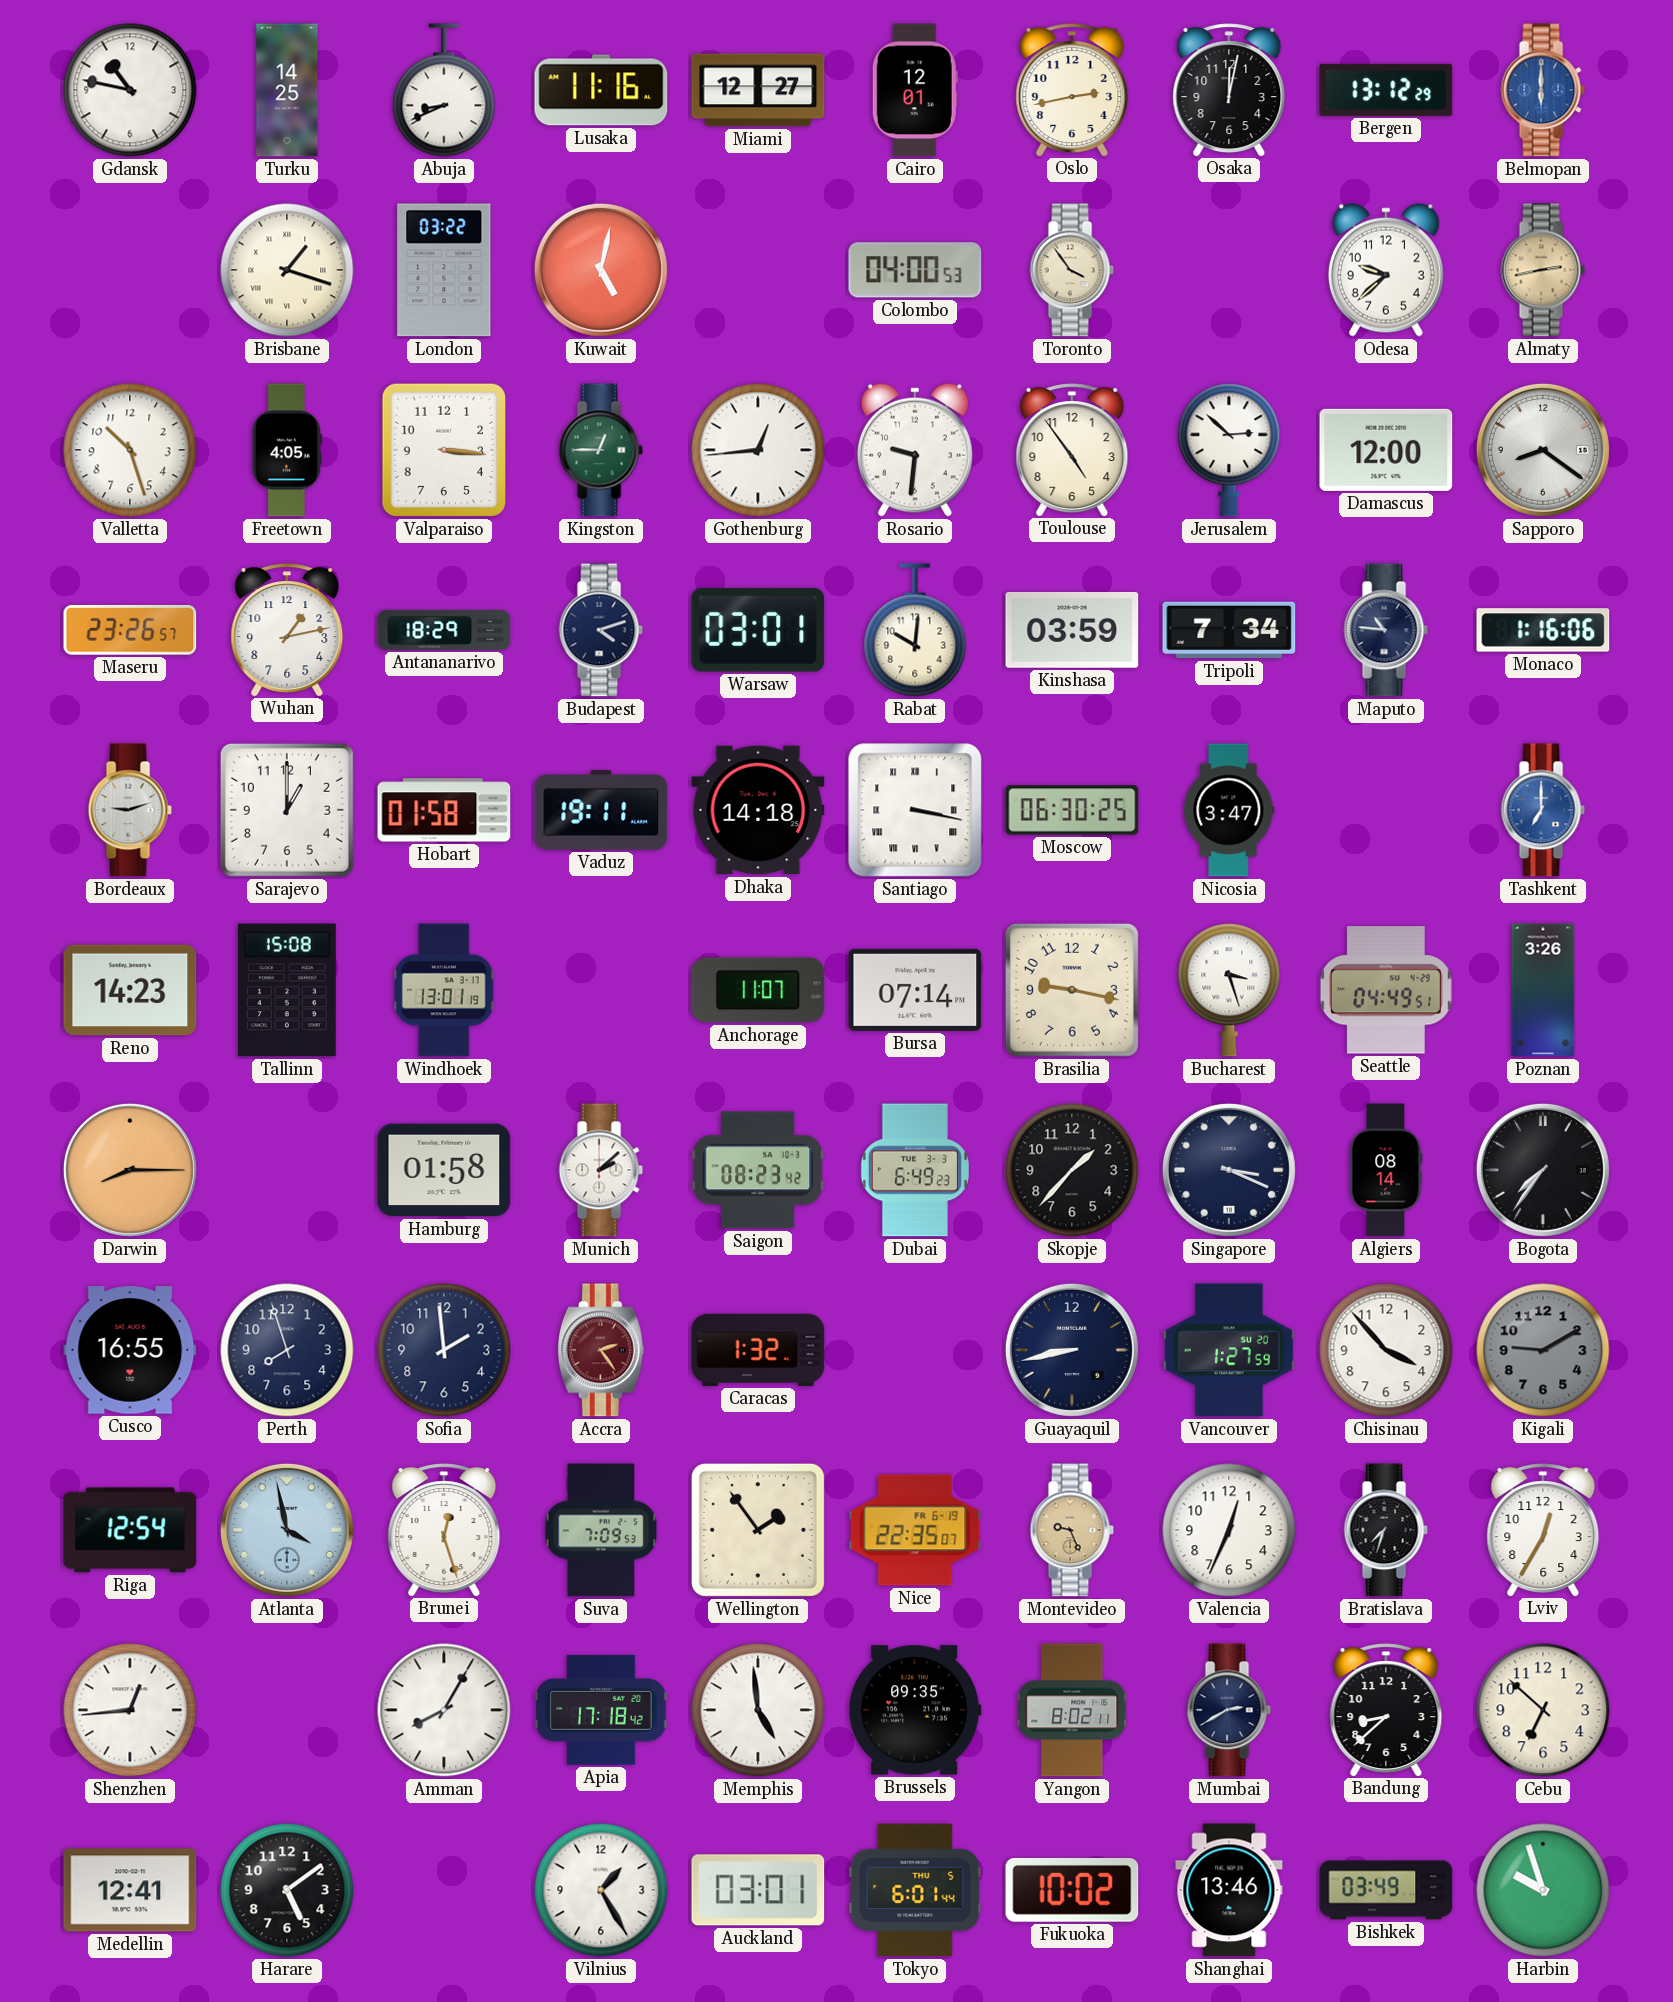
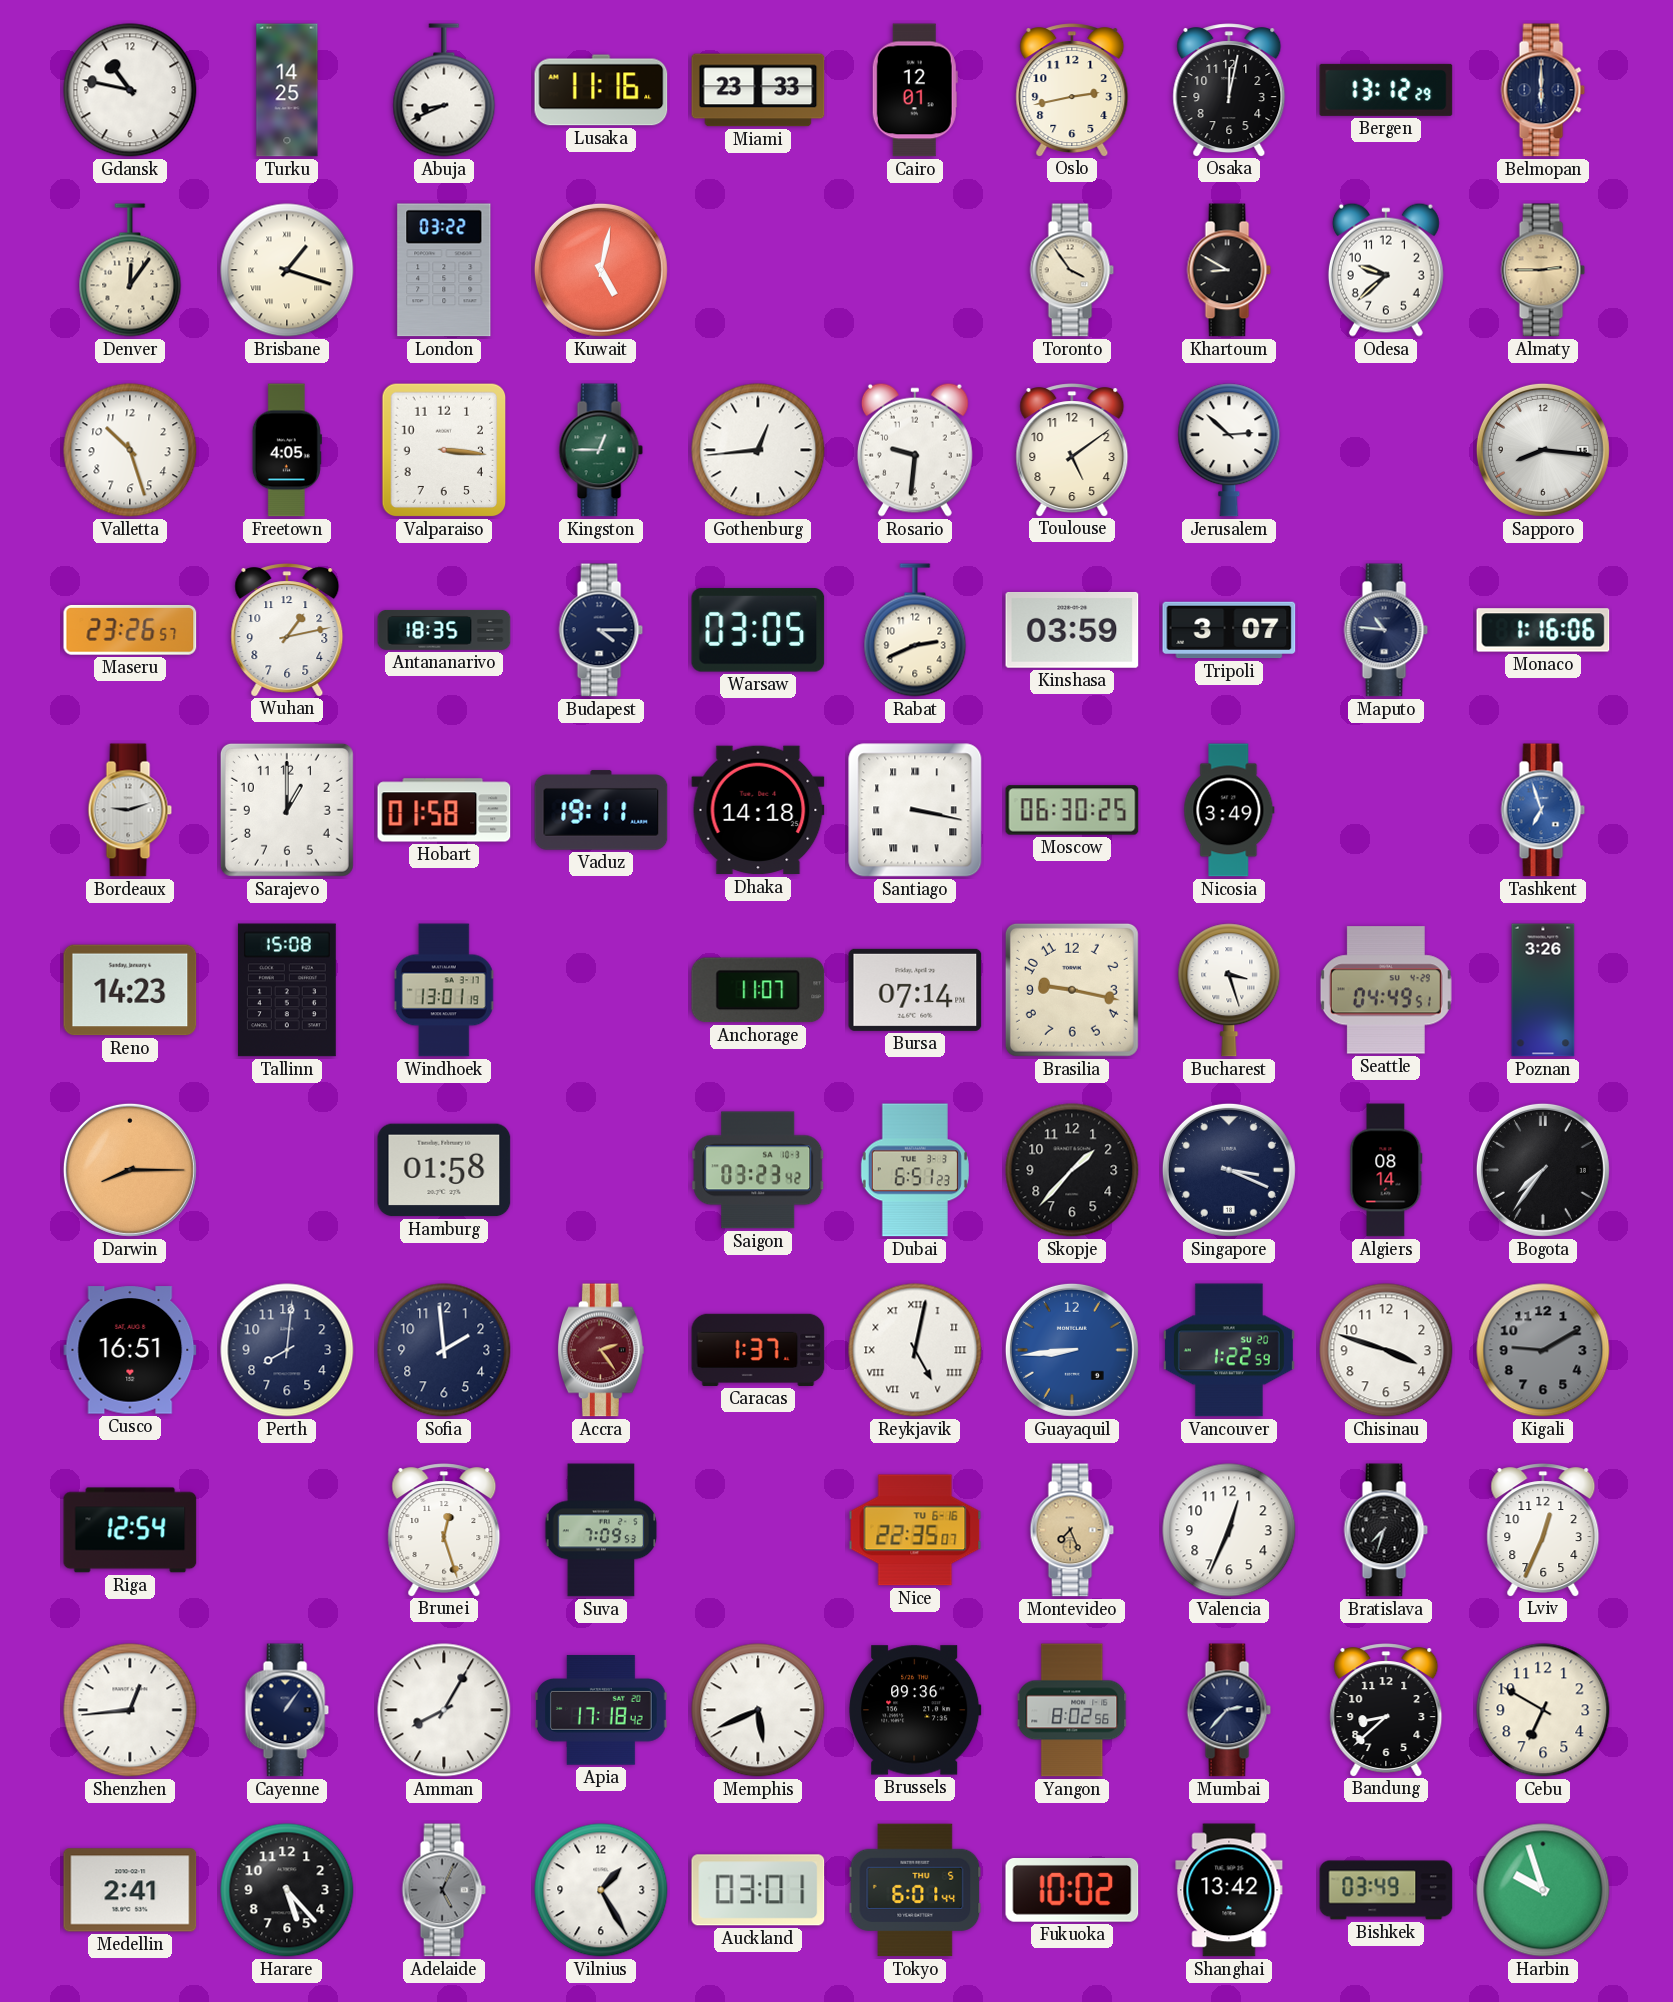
Miami: 12:27 -> 23:33
Belmopan dial: blue -> navy
Denver: none -> 12:06
Colombo: 04:00 -> none
Khartoum: none -> 8:50
Almaty: 2:43 -> 2:45
Toulouse: 4:54 -> 5:09
Damascus: 12:00 -> none
Sapporo: 8:21 -> 8:16
Antananarivo: 18:29 -> 18:35
Budapest: 4:12 -> 4:15
Warsaw: 03:01 -> 03:05
Rabat: 10:01 -> 2:41
Tripoli: 7:34 -> 3:07
Nicosia: 3:47 -> 3:49
Tashkent: 7:00 -> 6:57
Munich: 2:08 -> none
Saigon: 08:23 -> 03:23
Dubai: 6:49 -> 6:51
Cusco: 16:55 -> 16:51
Perth: 7:57 -> 8:01
Caracas: 1:32 -> 1:37
Reykjavik: none -> 5:02
Guayaquil: 8:43 -> 8:44
Guayaquil dial: navy -> blue
Vancouver: 1:27 -> 1:22
Chisinau: 3:53 -> 3:48
Atlanta: 3:58 -> none
Wellington: 1:54 -> none
Nice date: FR 6-19 -> TU 6-16
Montevideo: 9:26 -> 7:26
Lviv: 12:35 -> 12:34
Cayenne: none -> 1:06
Memphis: 4:59 -> 5:41
Brussels: 09:35 -> 09:36
Yangon: 8:02:11 -> 8:02:56
Mumbai: 2:40 -> 2:37
Cebu: 6:52 -> 6:50
Medellin: 12:41 -> 2:41
Harare: 5:09 -> 5:23
Adelaide: none -> 5:04
Shanghai: 13:46 -> 13:42
